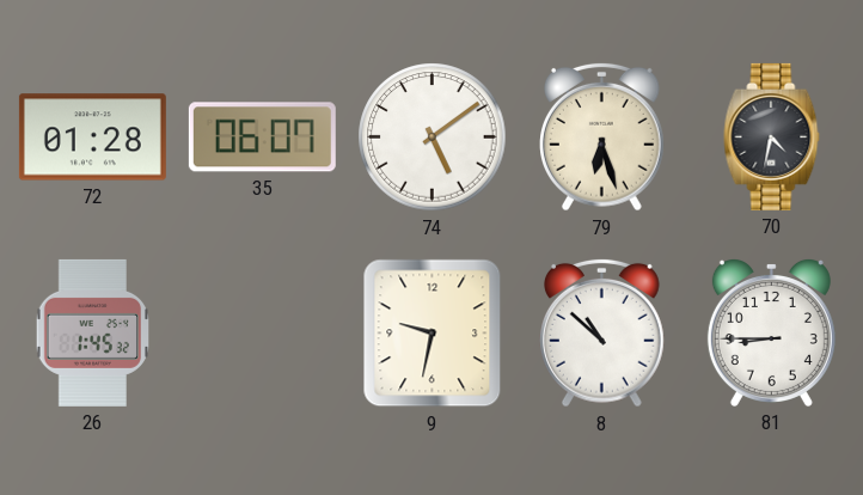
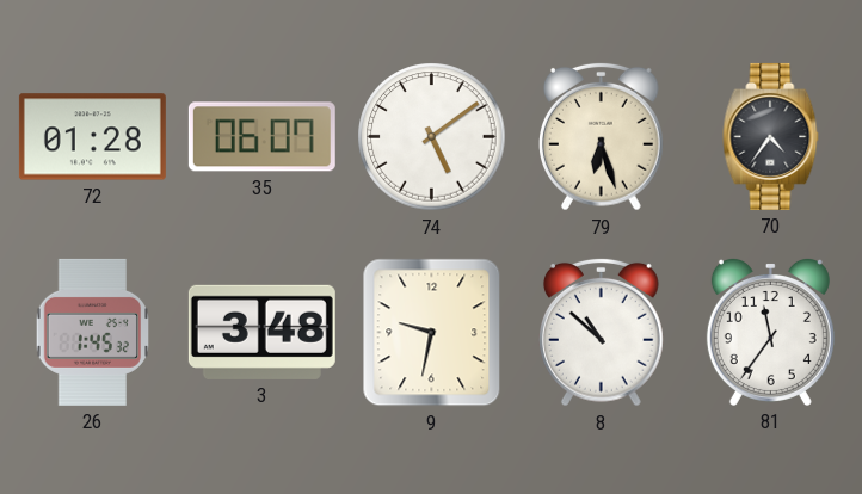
70: 4:32 -> 4:36
3: none -> 3:48
81: 8:45 -> 11:36
